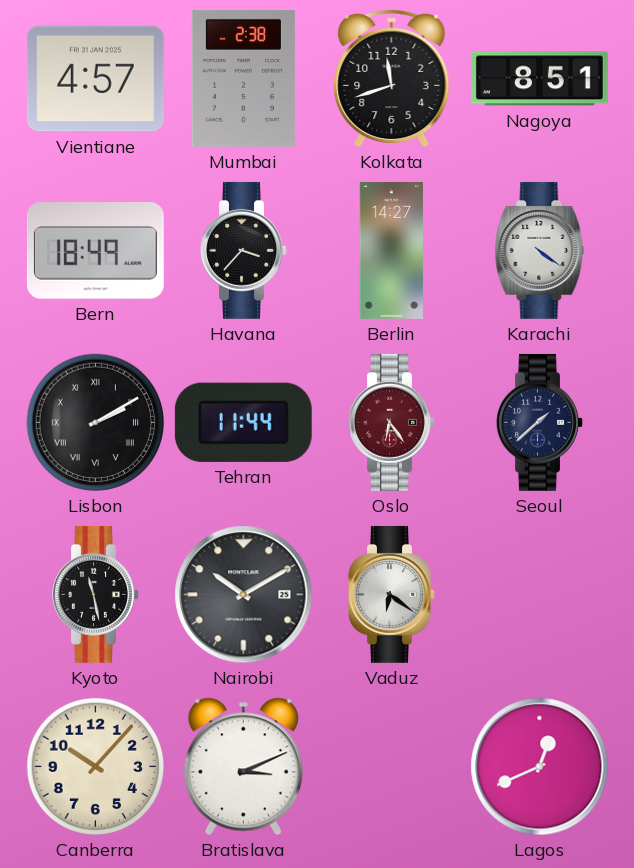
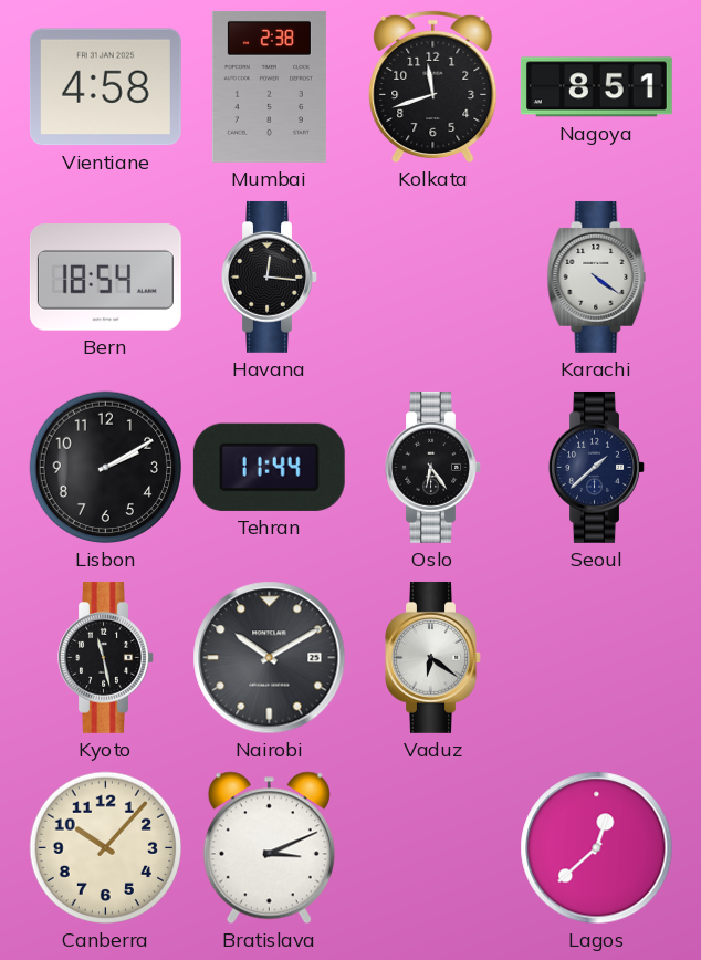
Vientiane: 4:57 -> 4:58
Bern: 18:49 -> 18:54
Havana: 3:37 -> 12:16
Berlin: 14:27 -> none
Lisbon numerals: Roman -> Arabic
Oslo dial: burgundy -> black
Lagos: 12:41 -> 12:38
